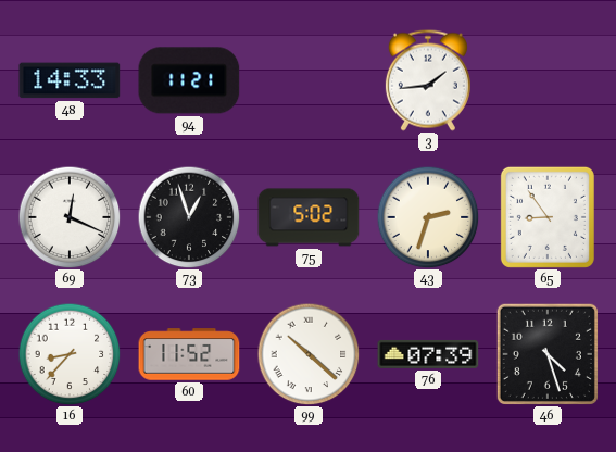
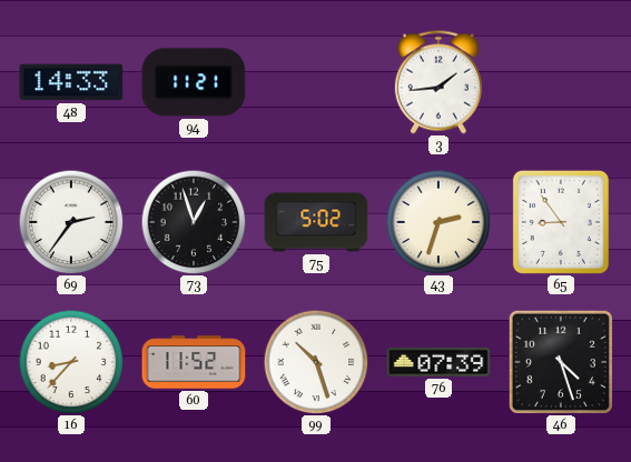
69: 12:19 -> 2:36
99: 10:22 -> 10:27
